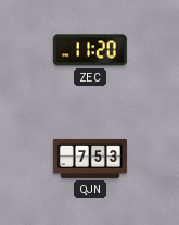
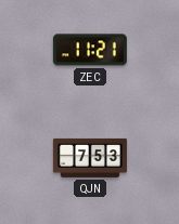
ZEC: 11:20 -> 11:21
